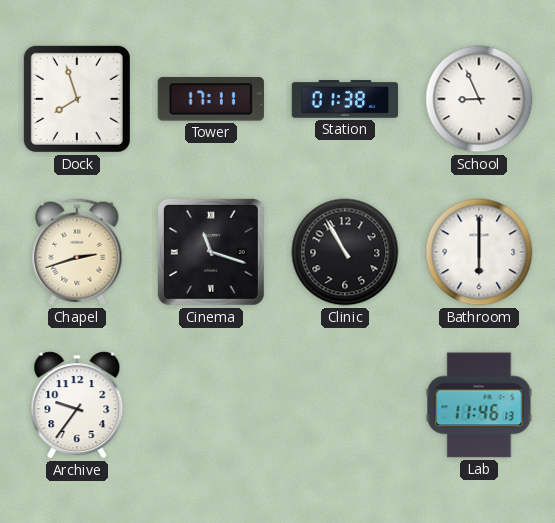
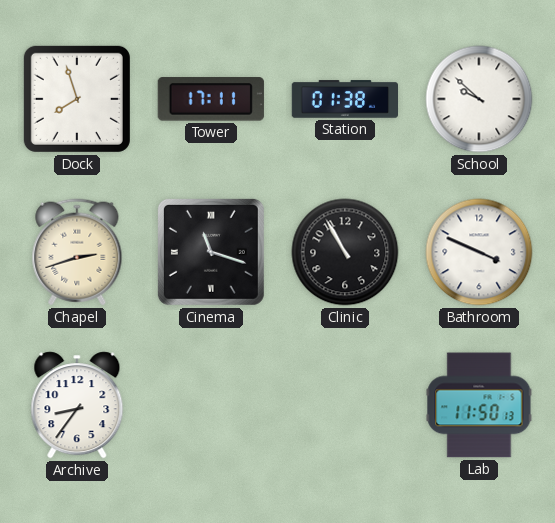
School: 8:56 -> 9:52
Bathroom: 6:00 -> 3:49
Archive: 9:36 -> 8:36
Lab: 11:46 -> 11:50
